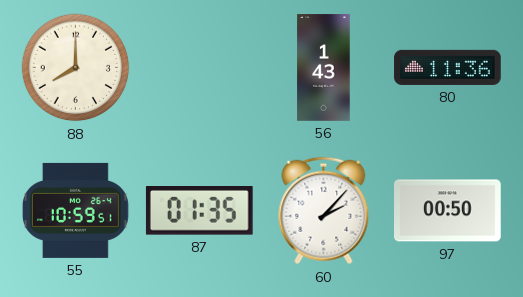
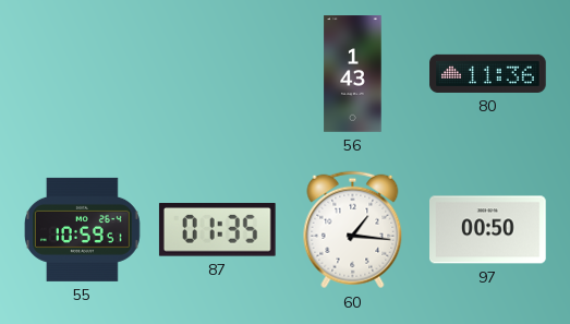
88: 8:00 -> none
60: 2:07 -> 1:16
